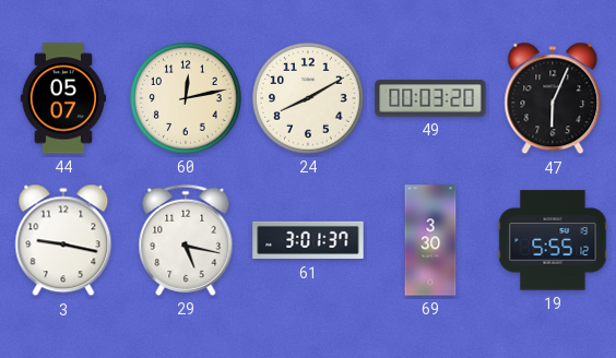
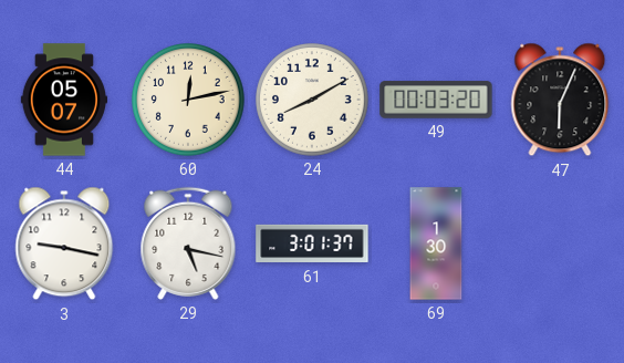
69: 3:30 -> 1:30
19: 5:55 -> none
